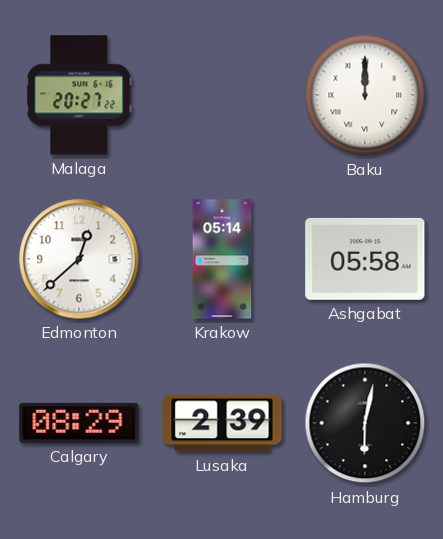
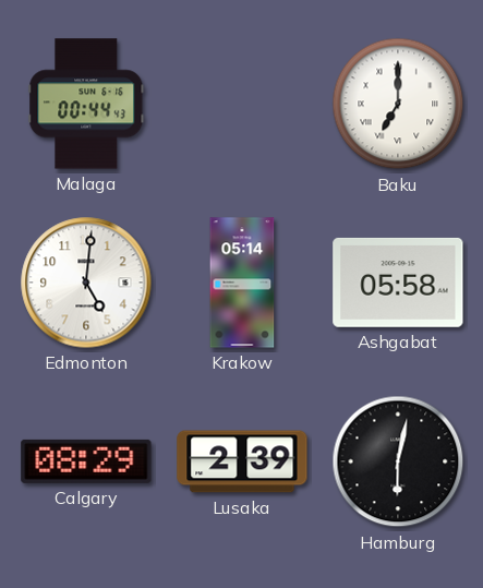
Malaga: 20:27 -> 00:44
Baku: 12:00 -> 7:00
Edmonton: 12:38 -> 5:01
